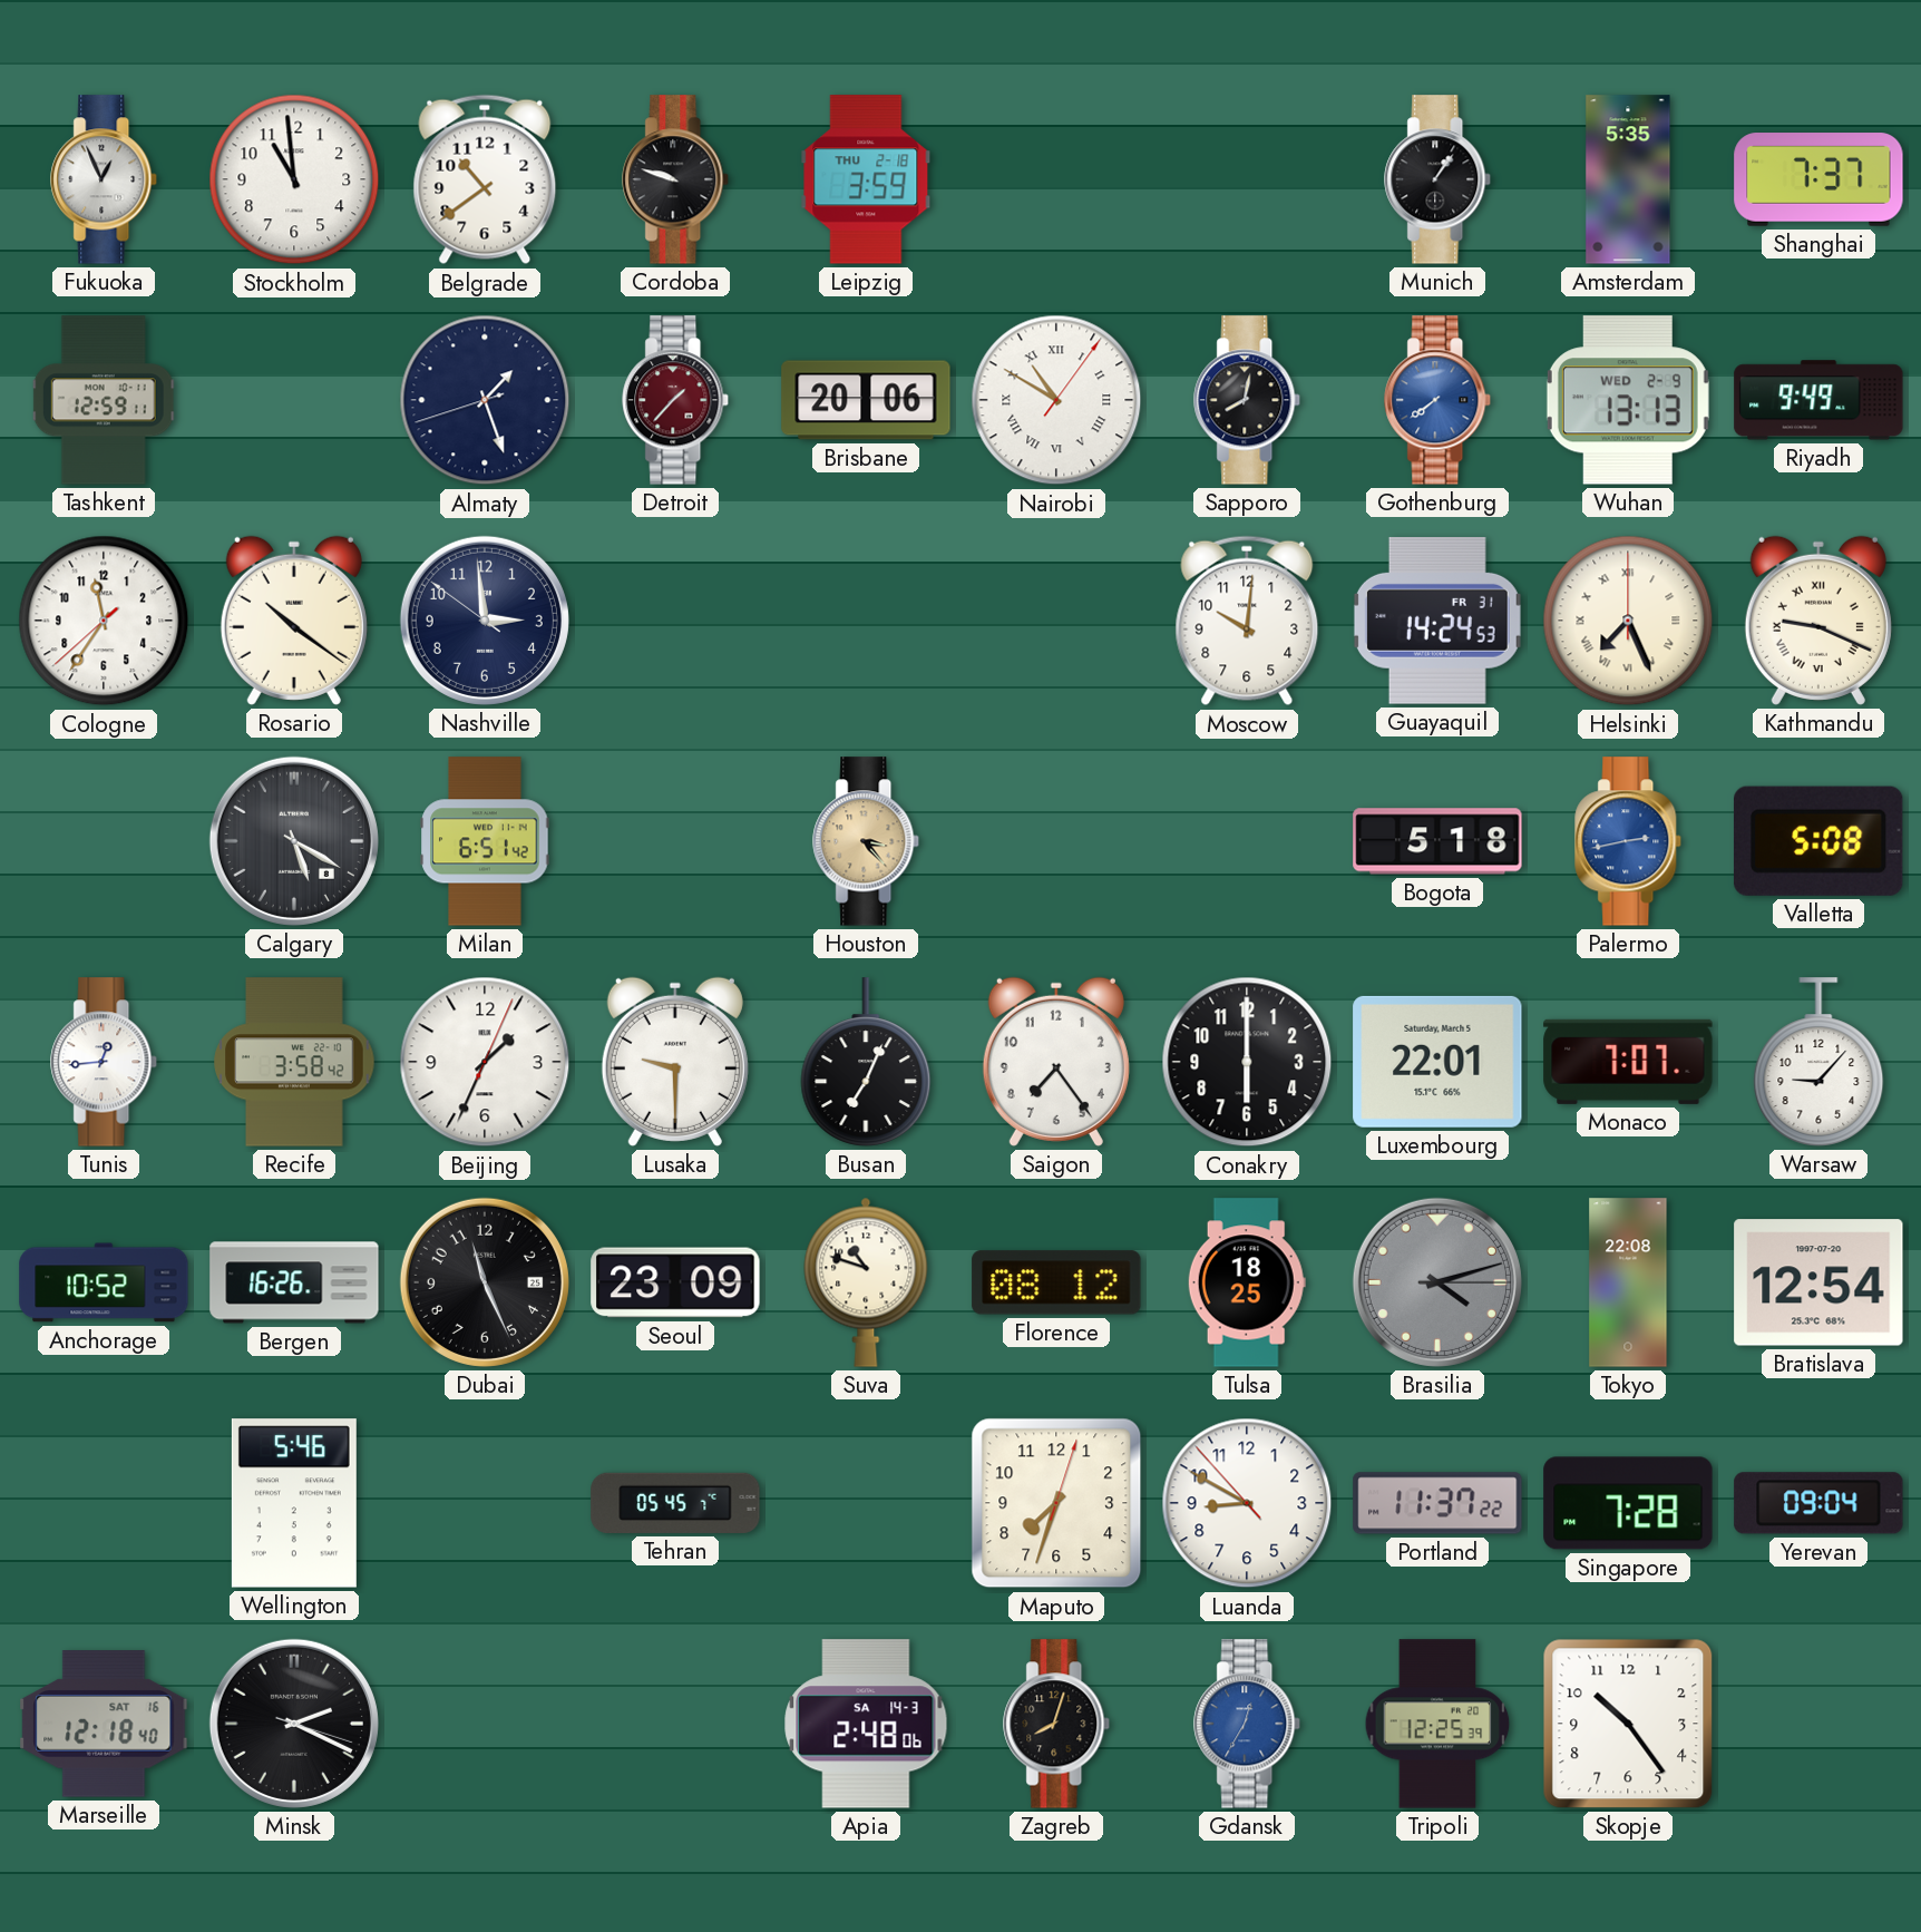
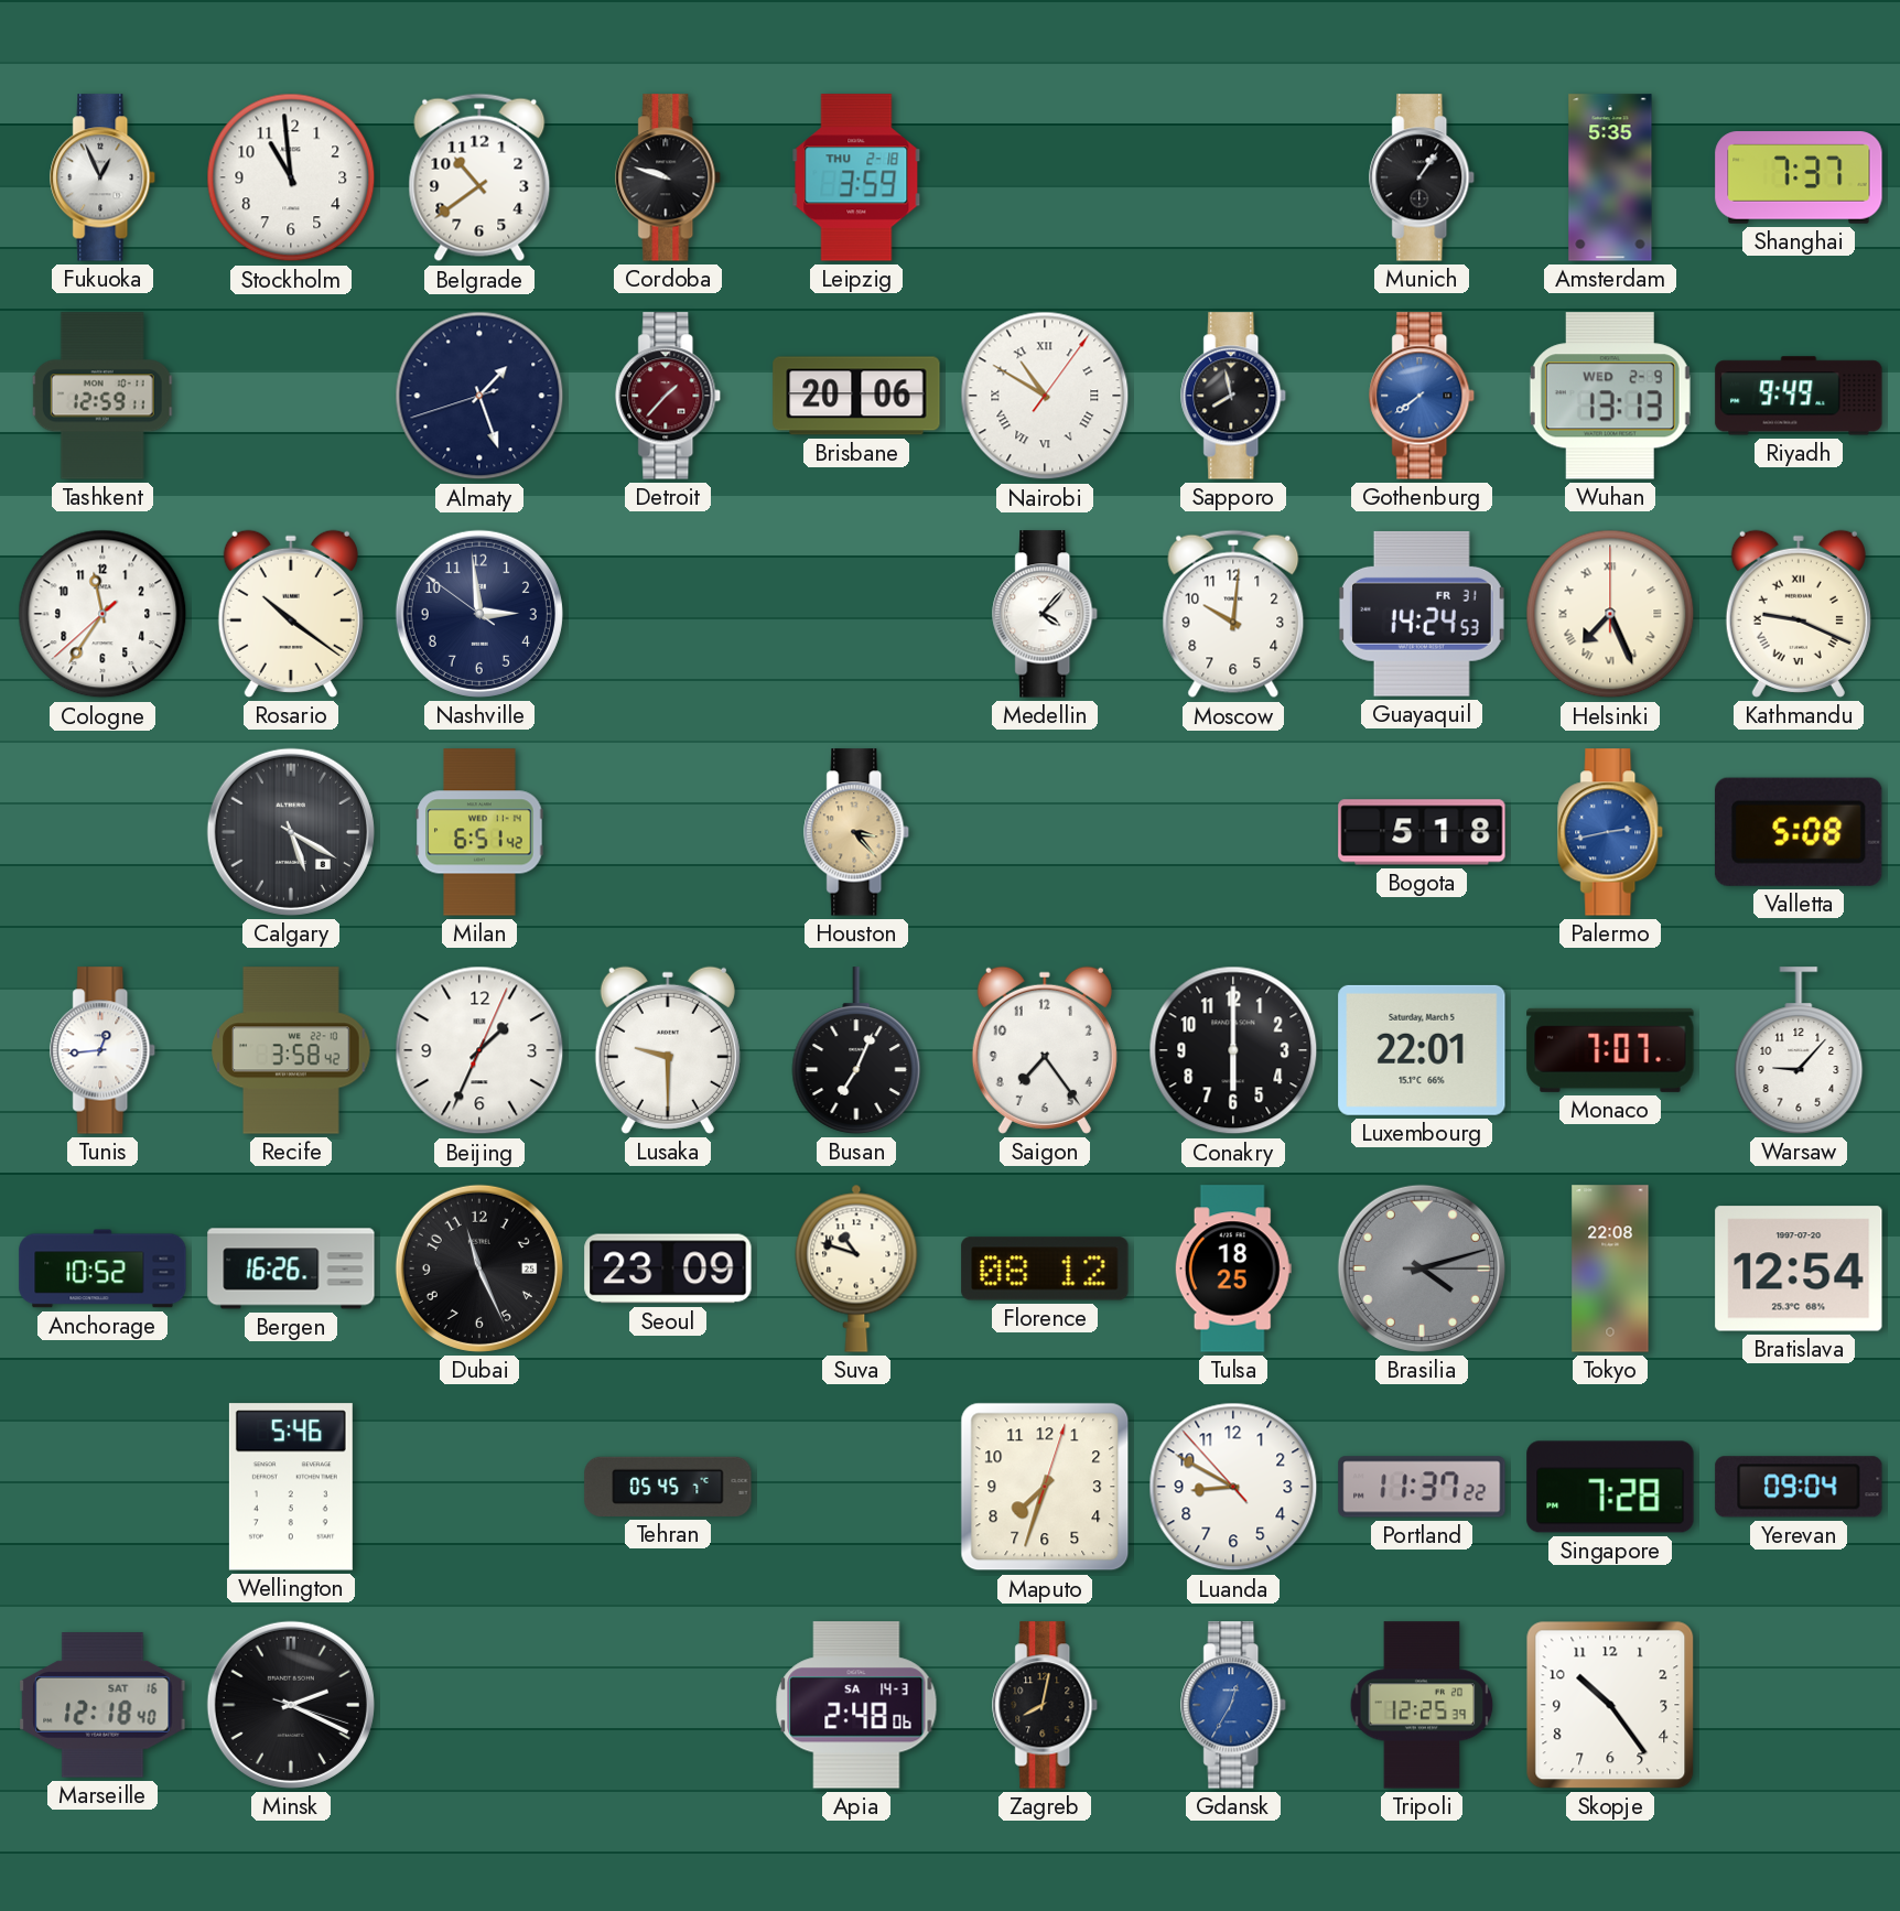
Sapporo: 8:02 -> 7:58
Medellin: none -> 4:07
Zagreb: 8:03 -> 8:02
